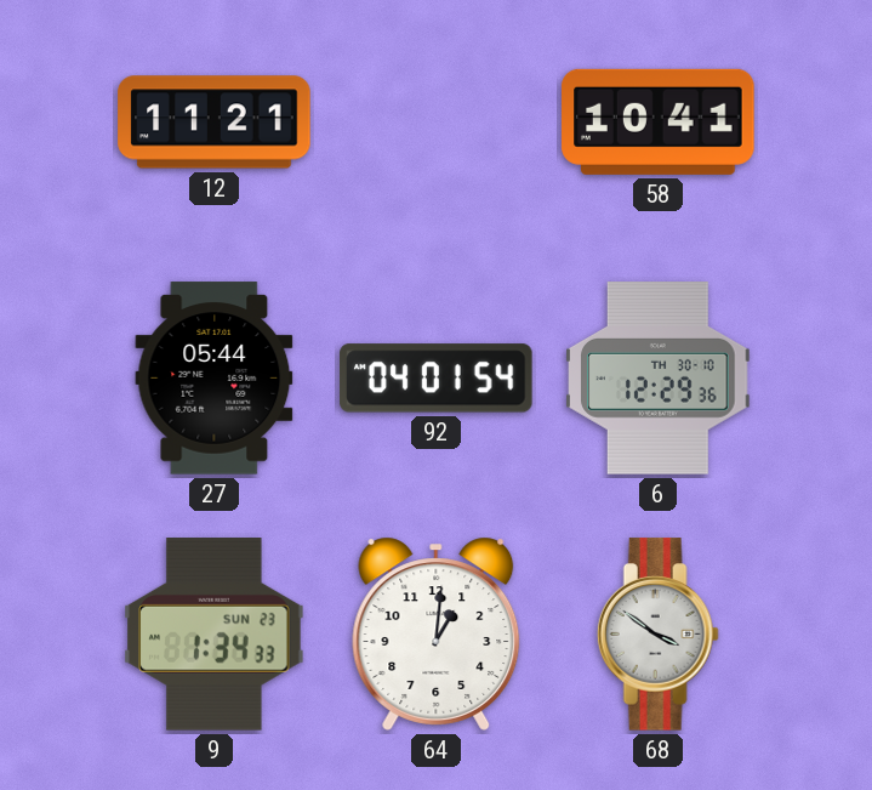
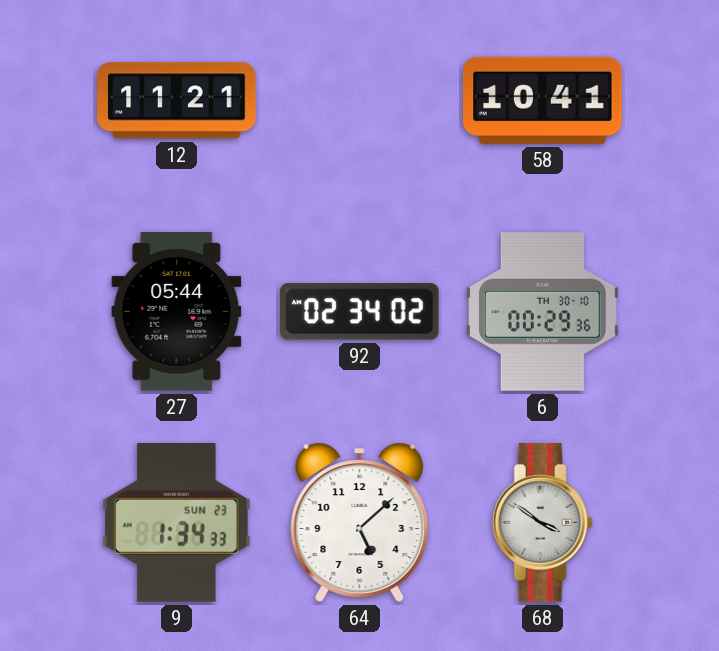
92: 04:01 -> 02:34
6: 12:29 -> 00:29
64: 1:01 -> 5:08
